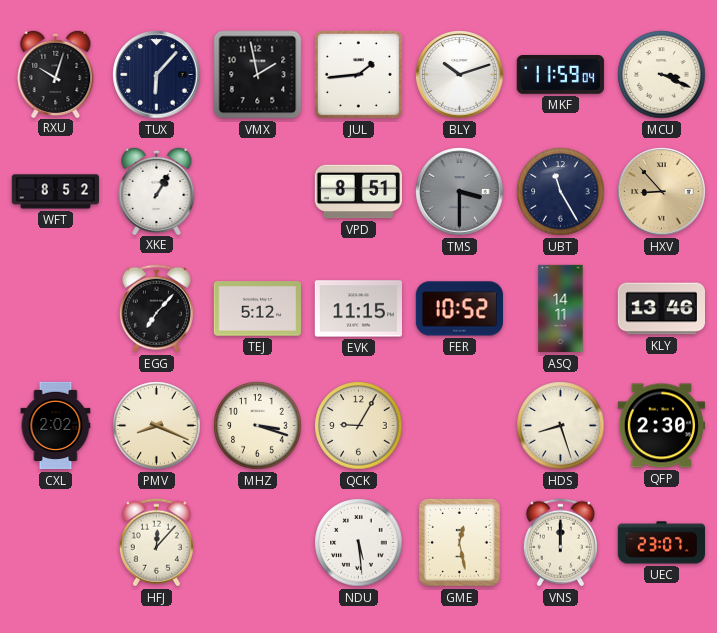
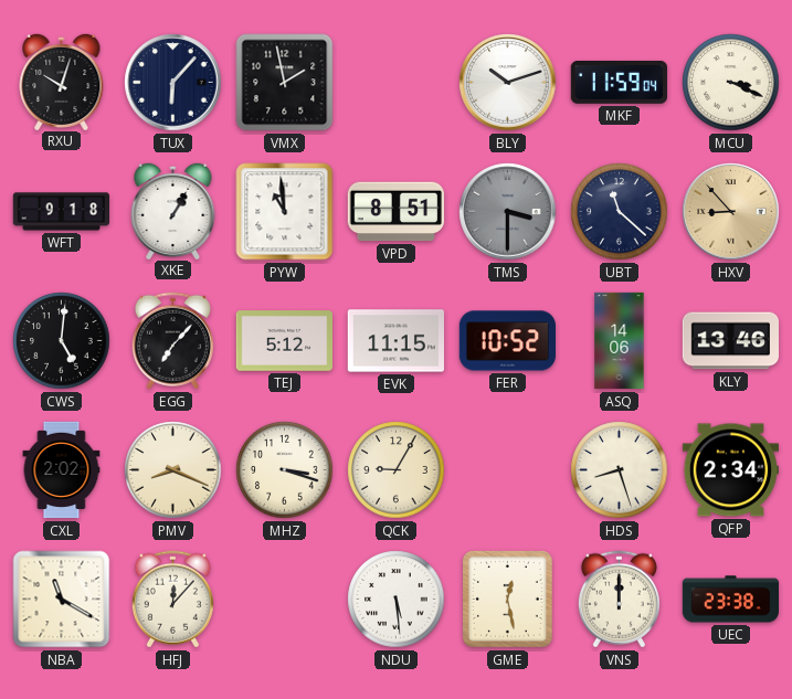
JUL: 1:44 -> none
WFT: 8:52 -> 9:18
PYW: none -> 10:59
UBT: 11:25 -> 11:22
CWS: none -> 5:01
ASQ: 14:11 -> 14:06
QFP: 2:30 -> 2:34
NBA: none -> 11:20
UEC: 23:07 -> 23:38
